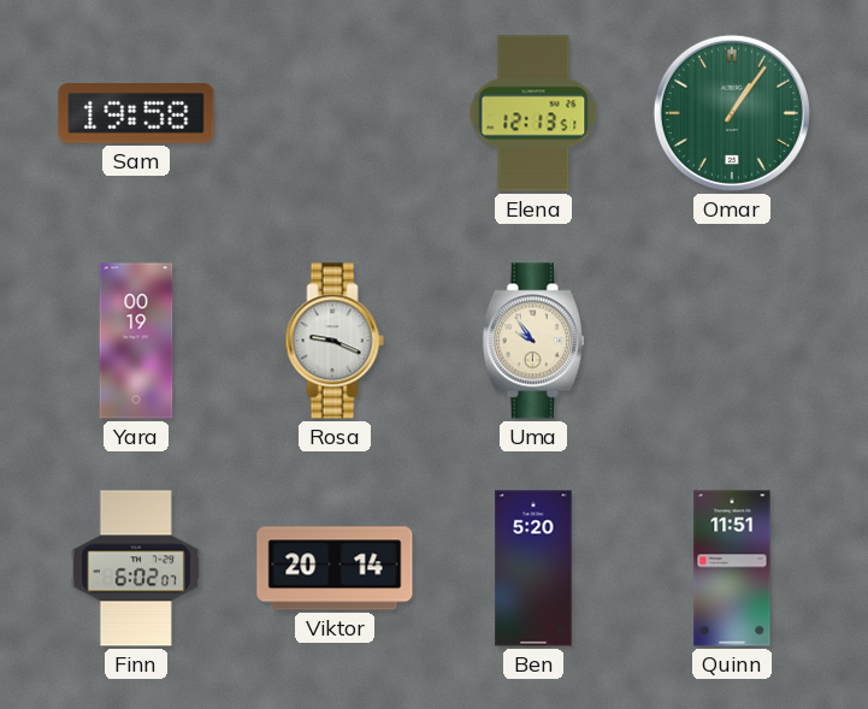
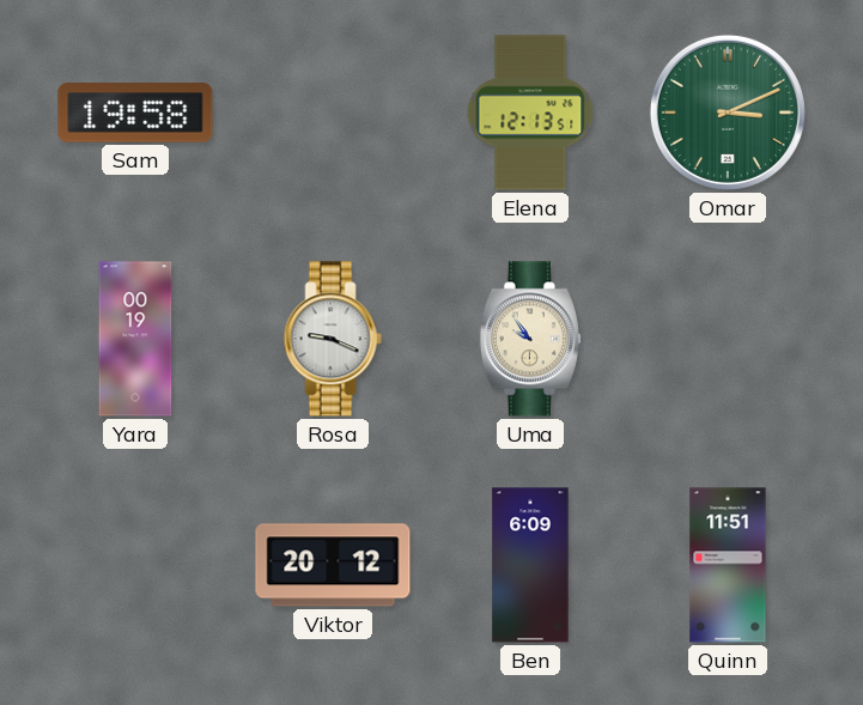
Omar: 1:06 -> 3:11
Finn: 6:02 -> none
Viktor: 20:14 -> 20:12
Ben: 5:20 -> 6:09
